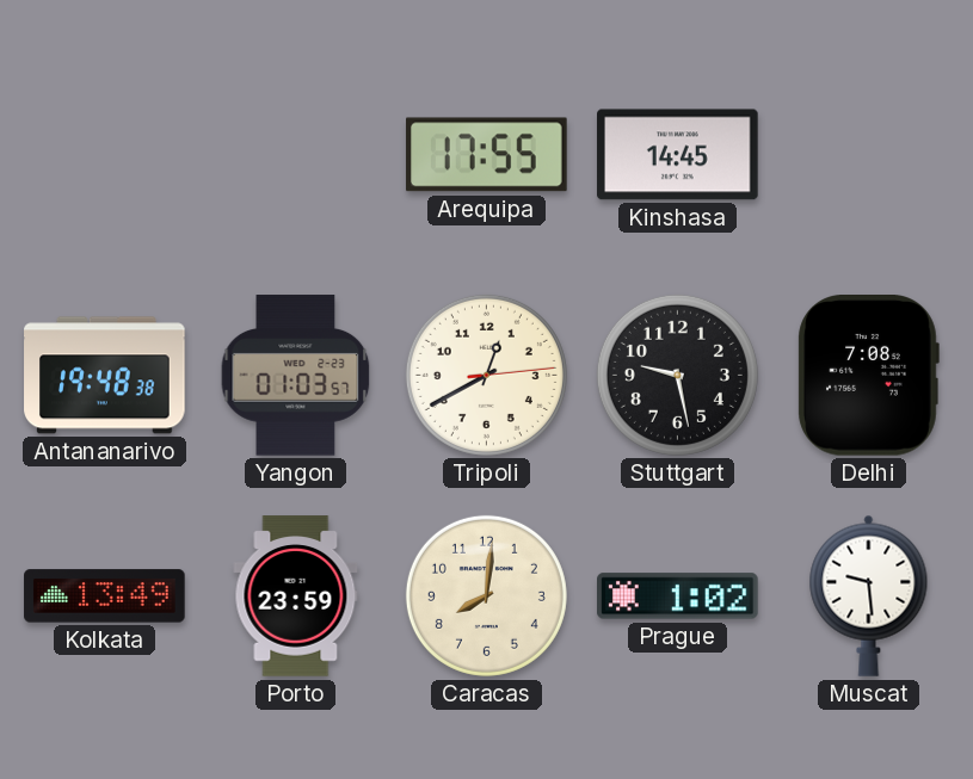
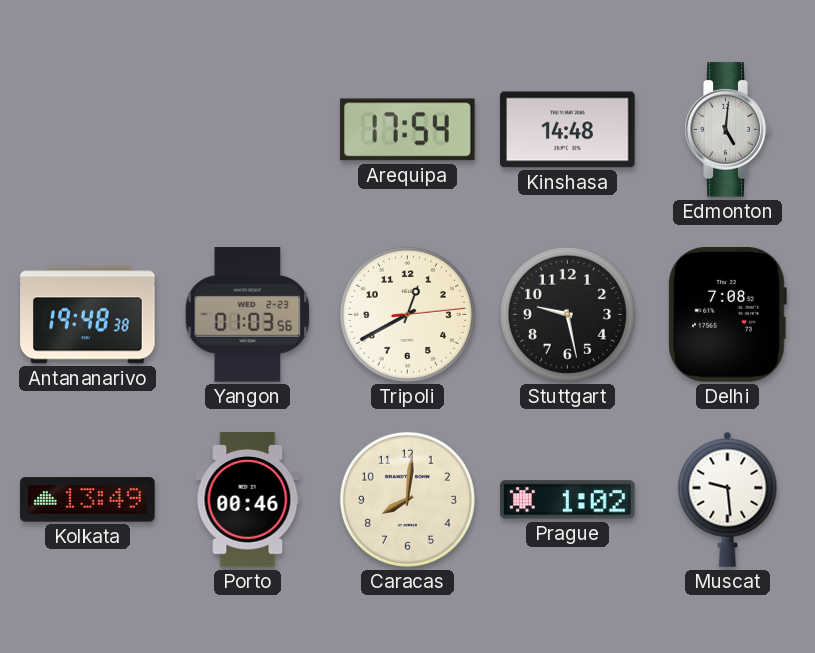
Arequipa: 17:55 -> 17:54
Kinshasa: 14:45 -> 14:48
Edmonton: none -> 5:01
Yangon: 01:03:57 -> 01:03:56
Porto: 23:59 -> 00:46
